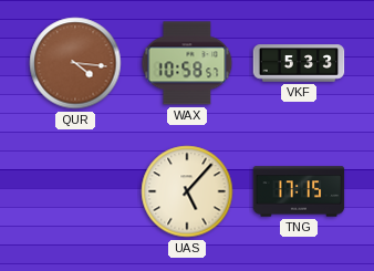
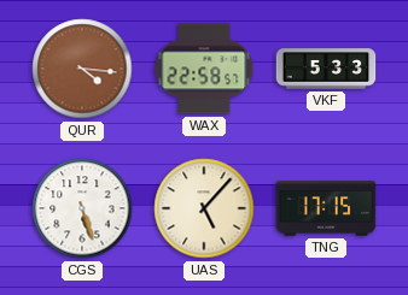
WAX: 10:58 -> 22:58
CGS: none -> 5:27
